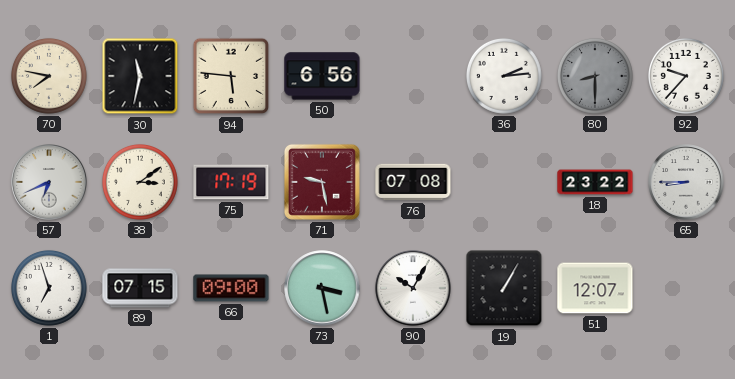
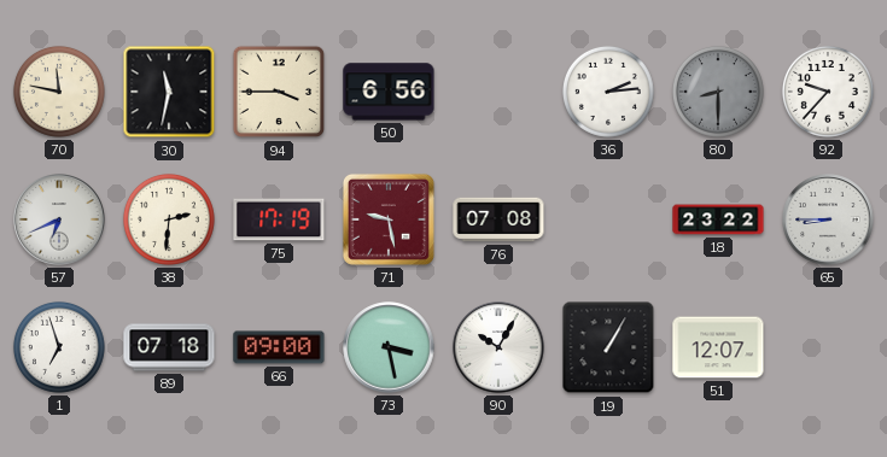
70: 7:47 -> 11:47
94: 5:46 -> 3:45
38: 3:09 -> 2:31
89: 07:15 -> 07:18
